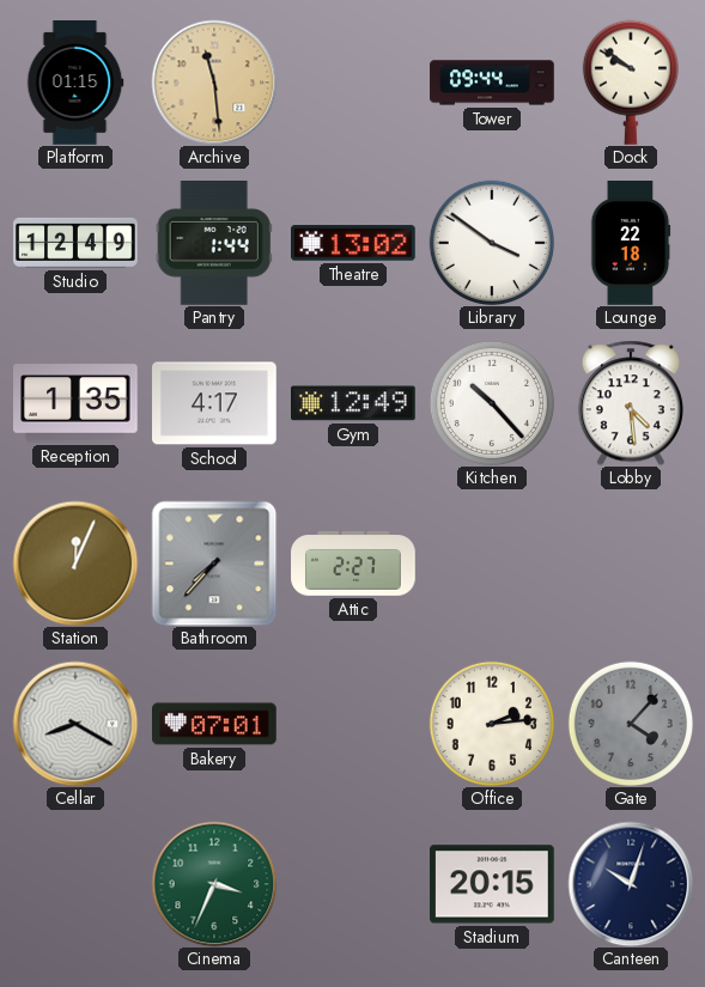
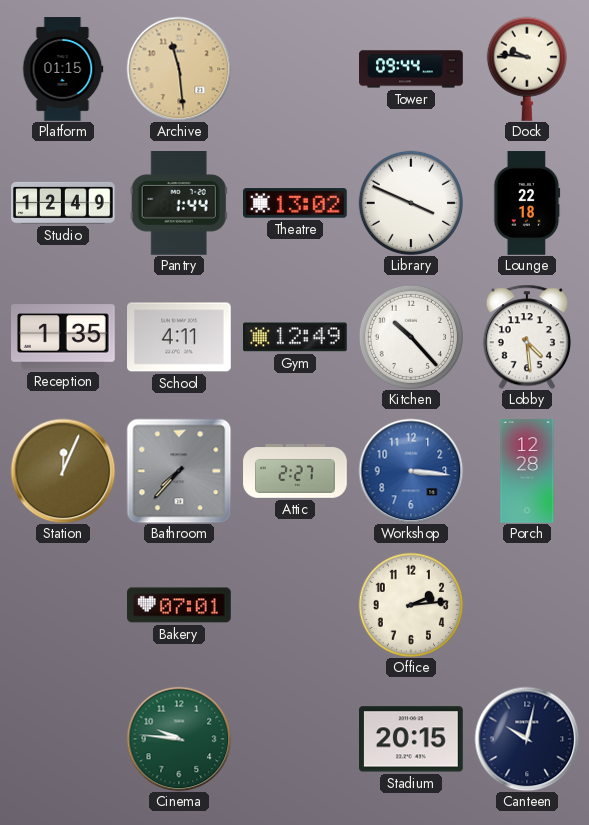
Dock: 9:51 -> 9:46
Library: 3:51 -> 3:49
School: 4:17 -> 4:11
Workshop: none -> 3:16
Porch: none -> 12:28
Cellar: 8:20 -> none
Gate: 4:07 -> none
Cinema: 3:34 -> 9:46
Canteen: 10:03 -> 10:02
